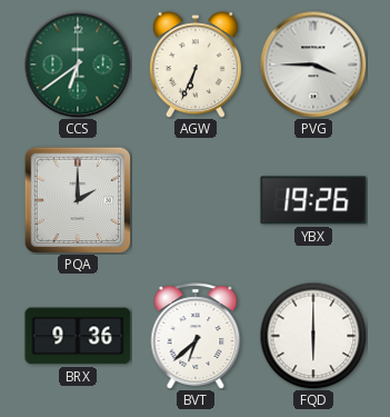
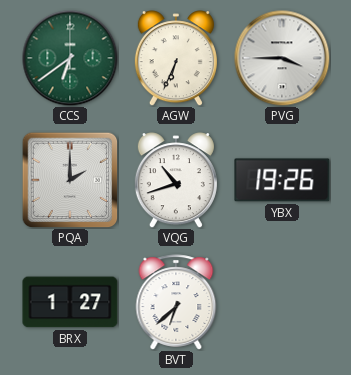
VQG: none -> 10:42
BRX: 9:36 -> 1:27
FQD: 6:00 -> none
